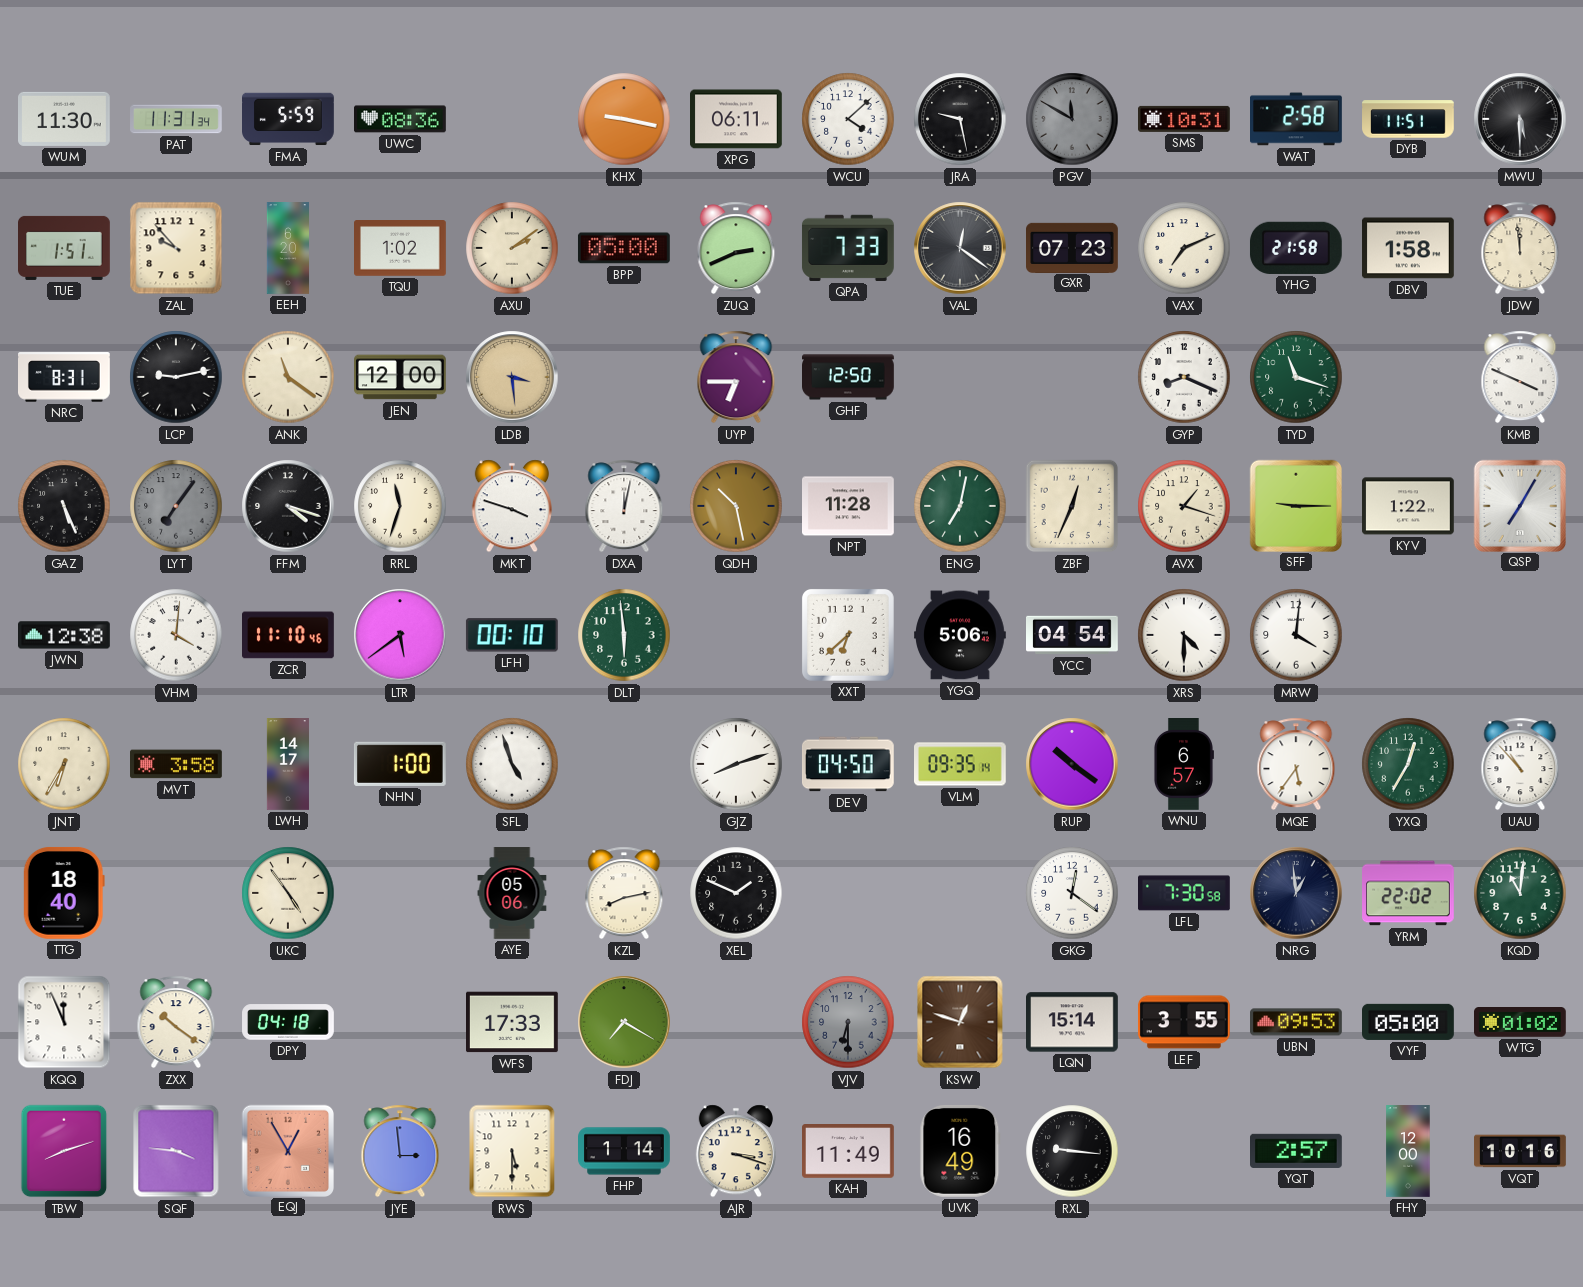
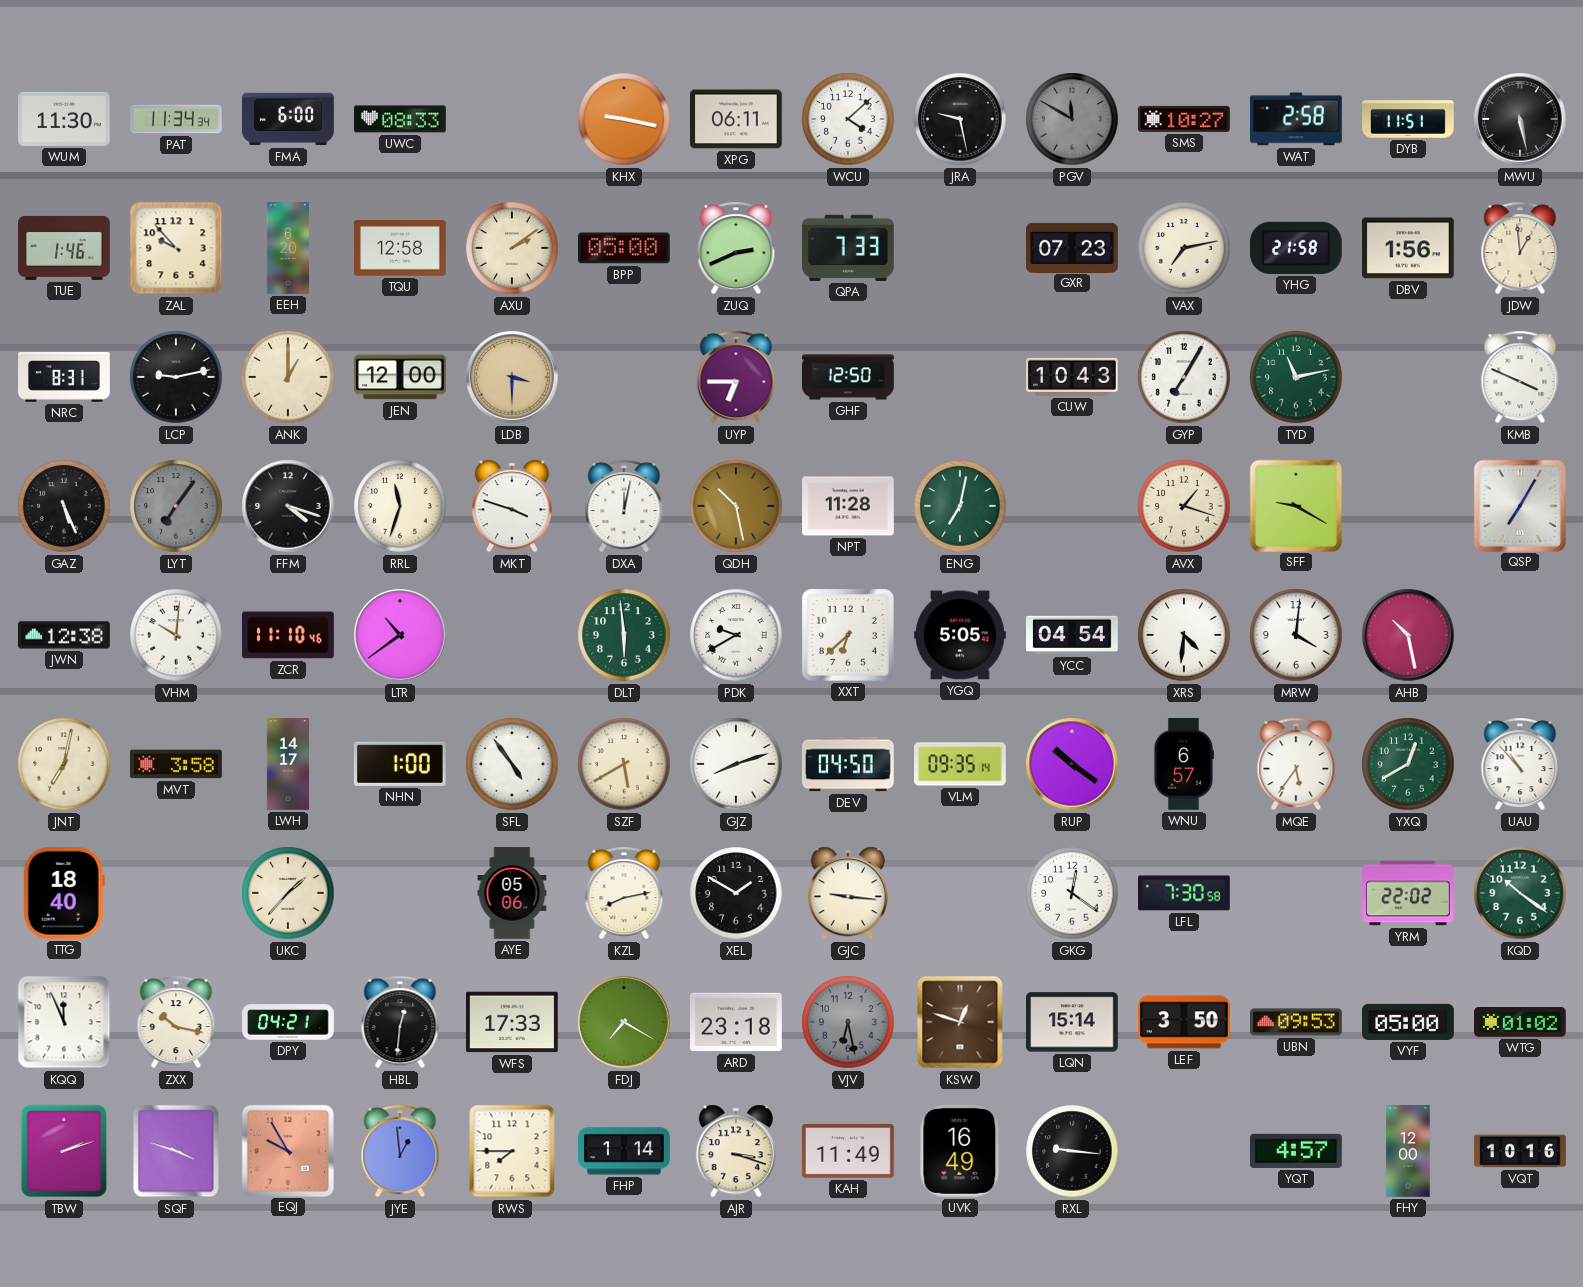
PAT: 11:31 -> 11:34
FMA: 5:59 -> 6:00
UWC: 08:36 -> 08:33
SMS: 10:31 -> 10:27
MWU: 5:30 -> 5:28
TUE: 1:51 -> 1:46
TQU: 1:02 -> 12:58
VAL: 12:21 -> none
VAX: 7:11 -> 7:13
DBV: 1:58 -> 1:56
JDW: 11:59 -> 12:59
ANK: 11:21 -> 1:00
LDB: 3:29 -> 3:30
CUW: none -> 10:43
GYP: 8:19 -> 7:05
TYD: 11:18 -> 11:13
ZBF: 12:34 -> none
SFF: 9:15 -> 9:20
KYV: 1:22 -> none
VHM: 4:01 -> 10:01
LTR: 5:39 -> 10:39
LFH: 00:10 -> none
PDK: none -> 9:40
YGQ: 5:06 -> 5:05
XRS: 4:30 -> 4:31
AHB: none -> 10:28
JNT: 6:35 -> 7:02
SFL: 4:57 -> 4:54
SZF: none -> 5:40
YXQ: 12:35 -> 12:40
UKC: 4:54 -> 1:37
XEL: 1:49 -> 1:50
GJC: none -> 9:16
NRG: 12:59 -> none
KQD: 11:01 -> 10:21
ZXX: 10:21 -> 10:17
DPY: 04:18 -> 04:21
HBL: none -> 12:31
ARD: none -> 23:18
VJV: 6:30 -> 6:28
LEF: 3:55 -> 3:50
TBW: 8:12 -> 2:12
SQF: 3:46 -> 3:48
EQJ: 12:55 -> 9:55
JYE: 2:59 -> 12:59
RWS: 5:30 -> 7:45
YQT: 2:57 -> 4:57
